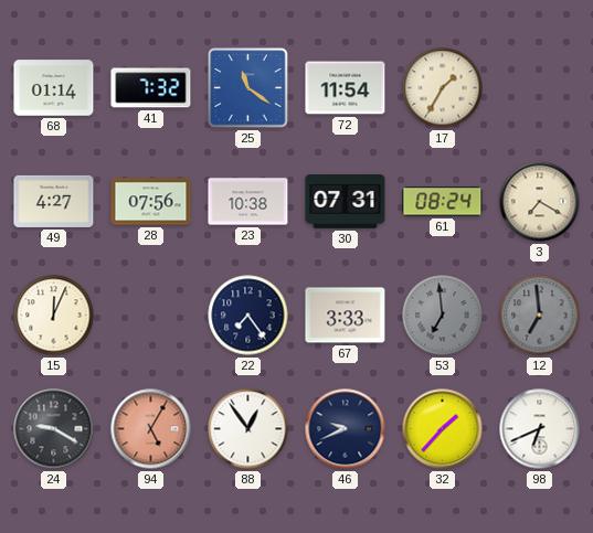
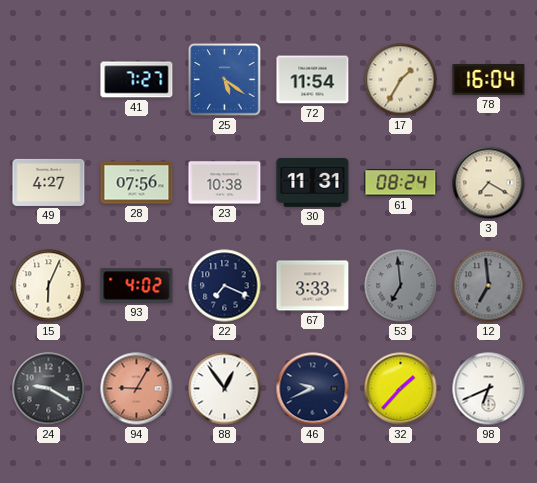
68: 01:14 -> none
41: 7:32 -> 7:27
25: 11:21 -> 5:21
78: none -> 16:04
30: 07:31 -> 11:31
15: 12:04 -> 6:04
93: none -> 4:02
22: 7:24 -> 7:19
94: 5:05 -> 9:05
